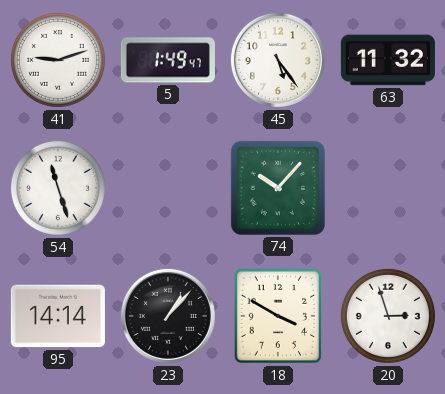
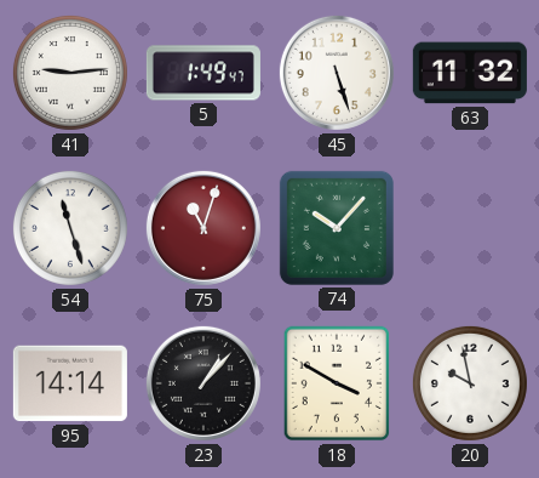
41: 9:12 -> 9:14
45: 5:24 -> 5:27
75: none -> 11:03
20: 2:57 -> 9:58
